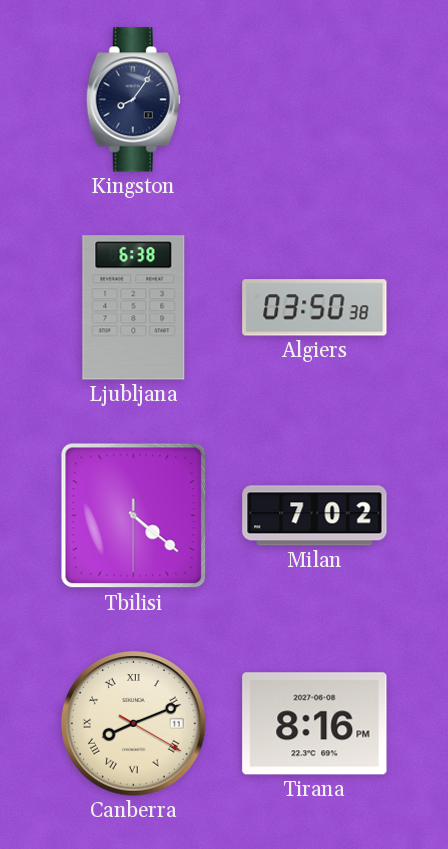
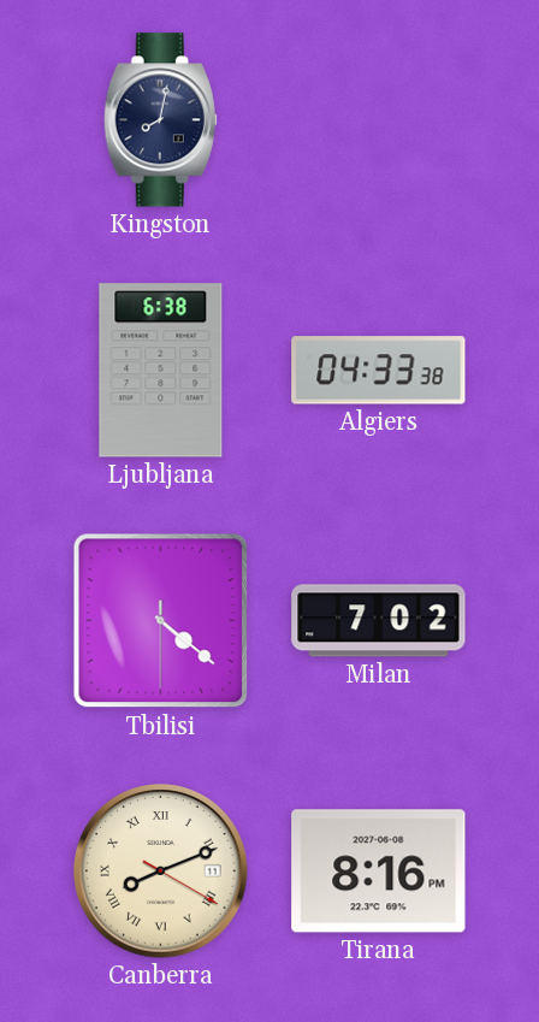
Kingston: 8:06 -> 8:02
Algiers: 03:50 -> 04:33
